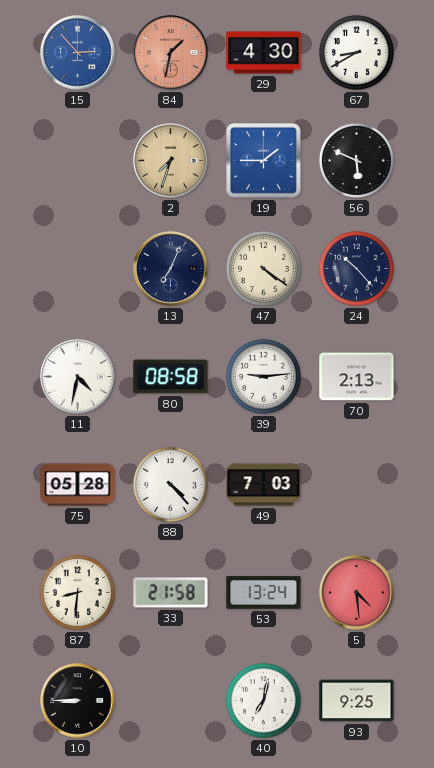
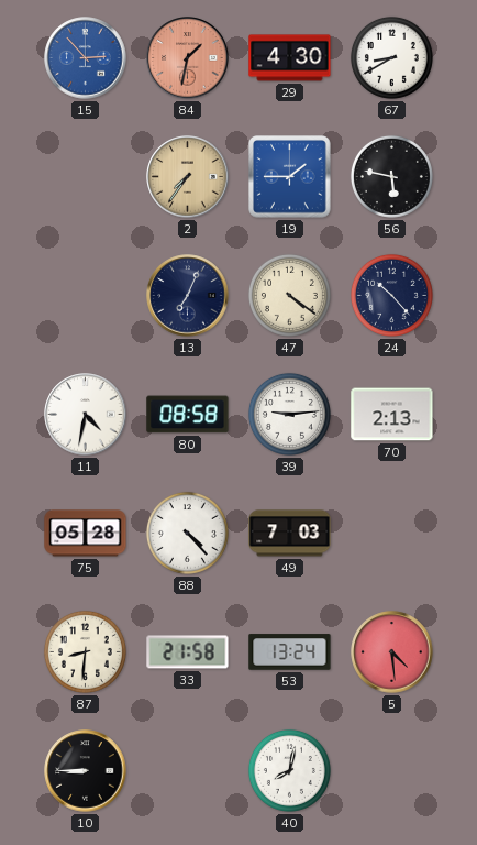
2: 7:33 -> 7:36
56: 5:49 -> 5:47
40: 7:02 -> 8:02
93: 9:25 -> none
